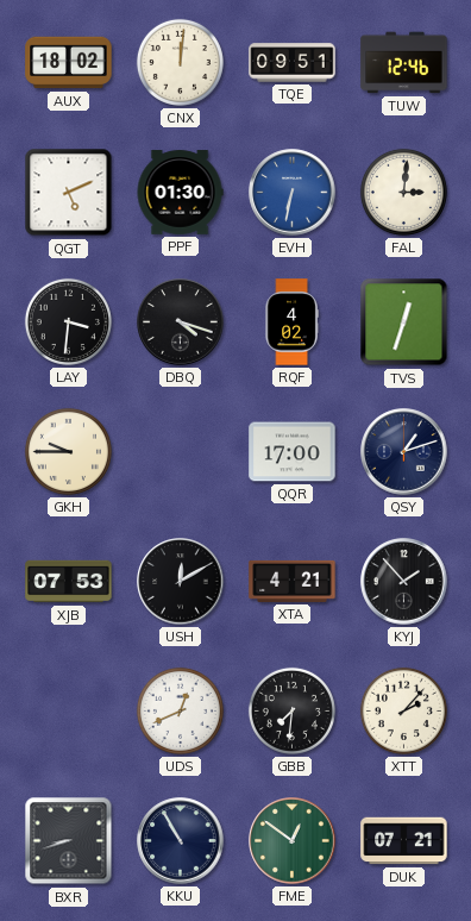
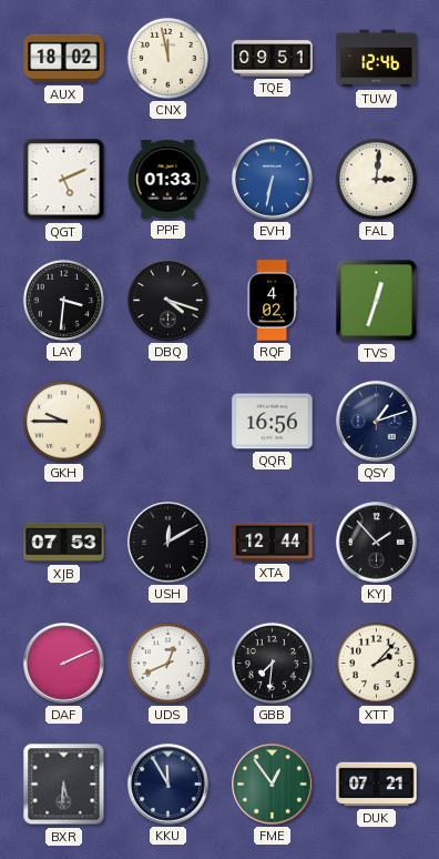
CNX: 12:01 -> 11:58
PPF: 01:30 -> 01:33
QQR: 17:00 -> 16:56
XTA: 4:21 -> 12:44
DAF: none -> 2:11
BXR: 8:42 -> 5:31
KKU: 10:55 -> 11:55
FME: 12:51 -> 12:54
